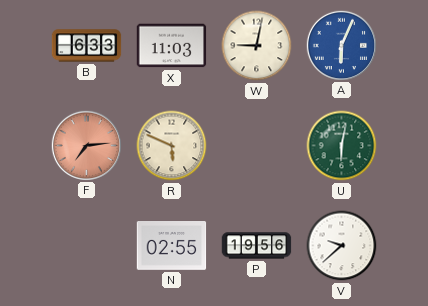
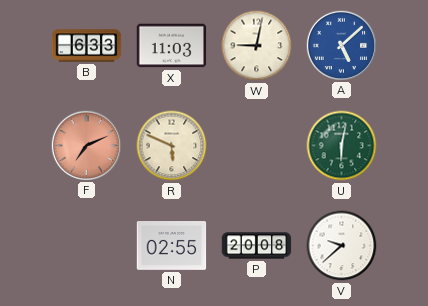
A: 6:04 -> 5:08
F: 7:14 -> 7:11
P: 19:56 -> 20:08
